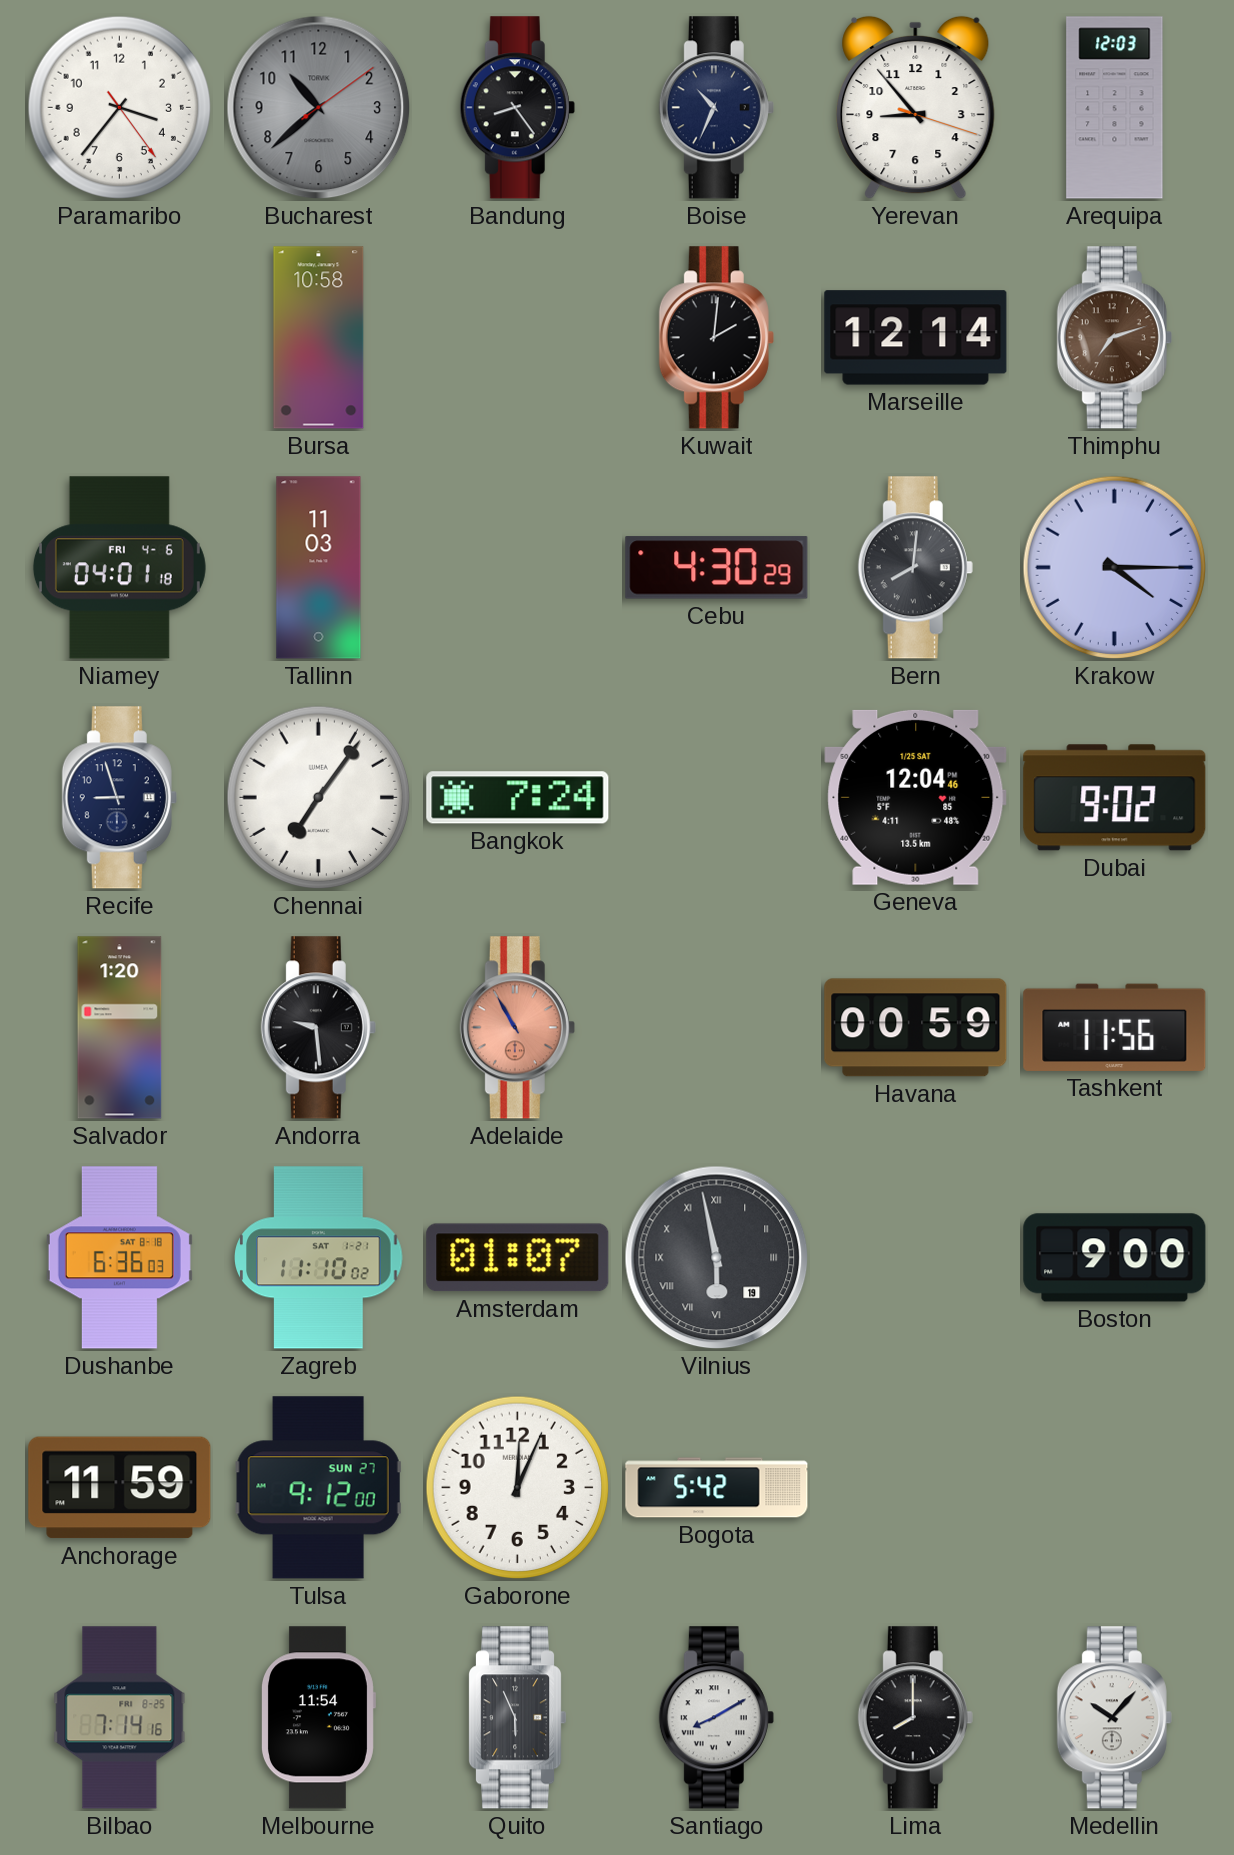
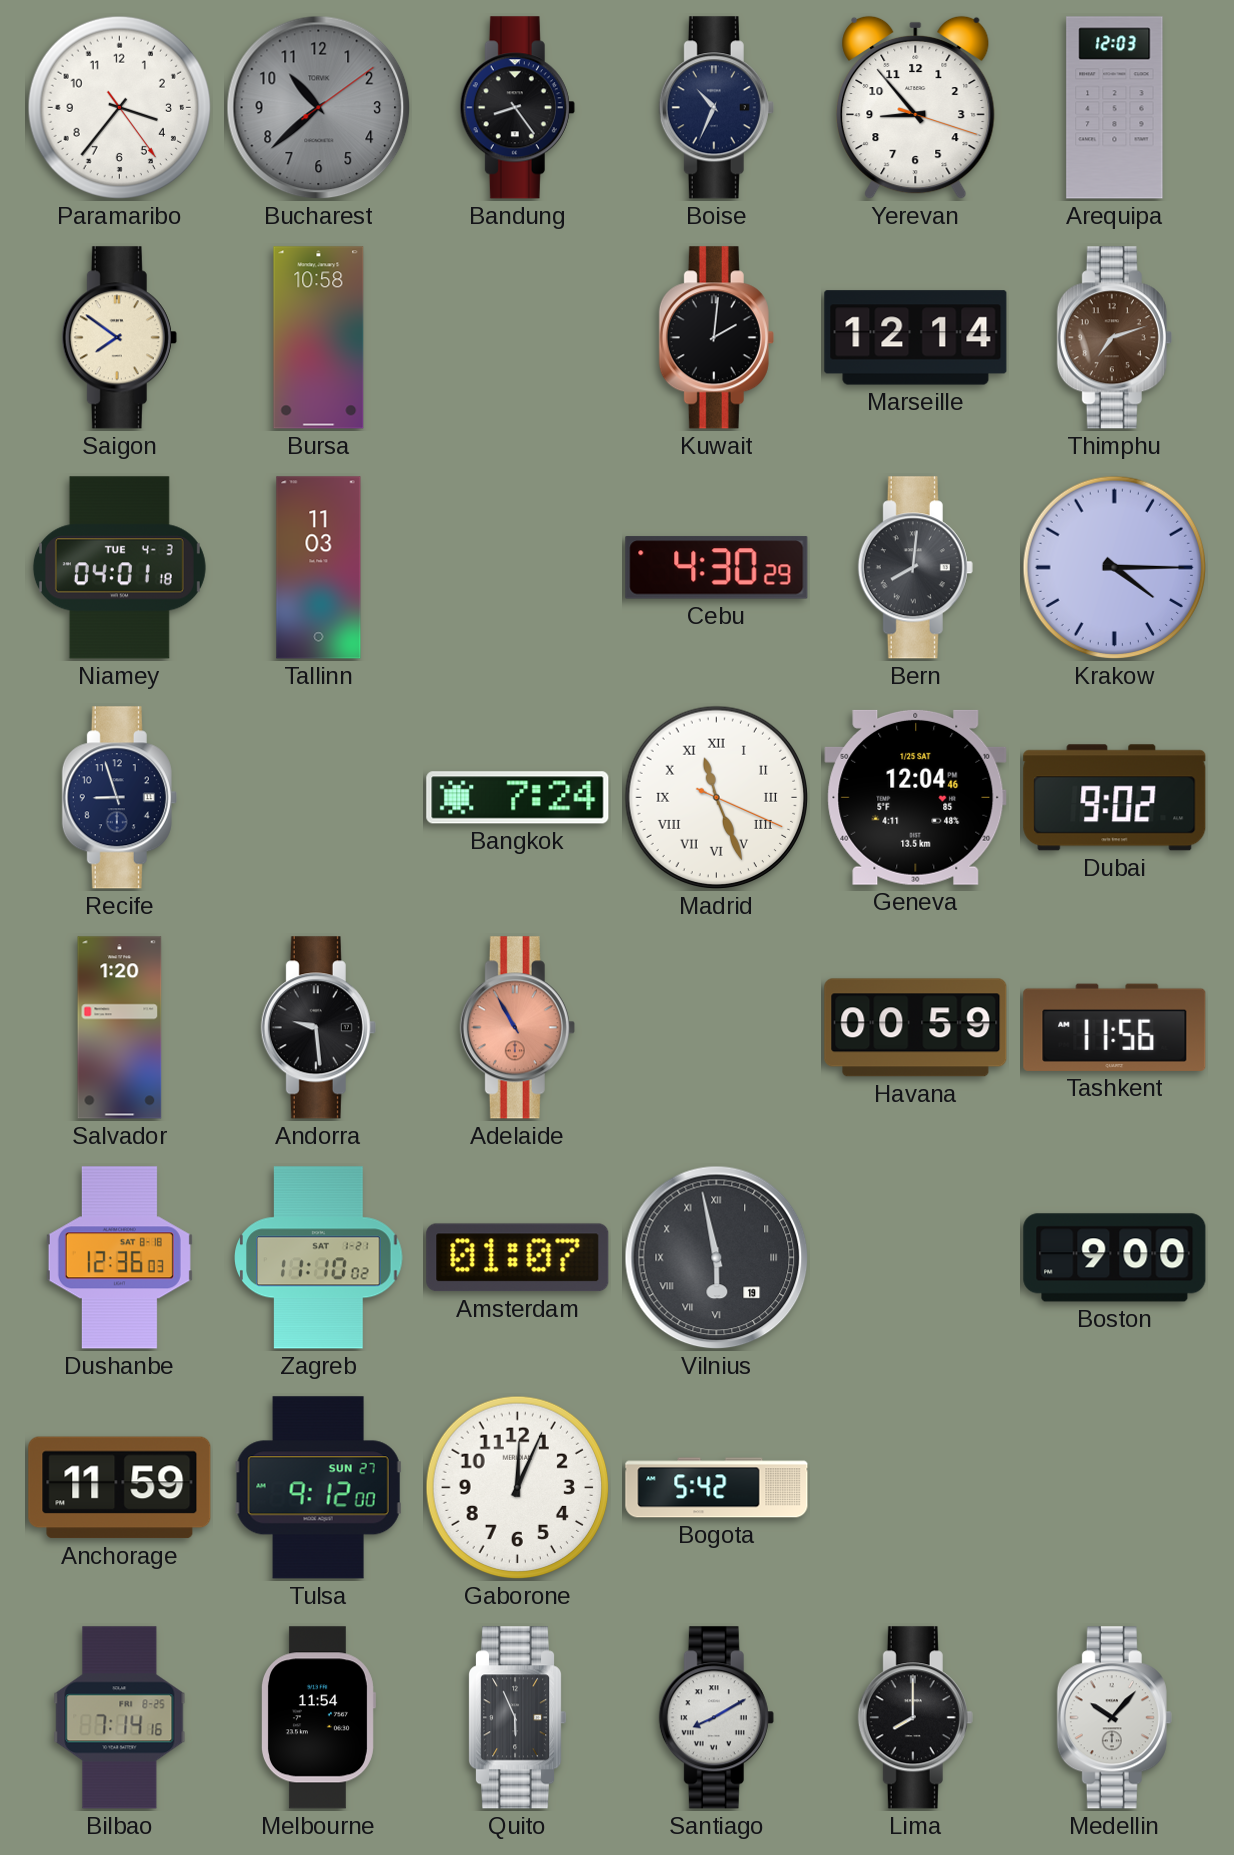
Saigon: none -> 7:51
Niamey date: FRI 4-6 -> TUE 4-3
Chennai: 7:06 -> none
Madrid: none -> 11:26
Dushanbe: 6:36 -> 12:36
